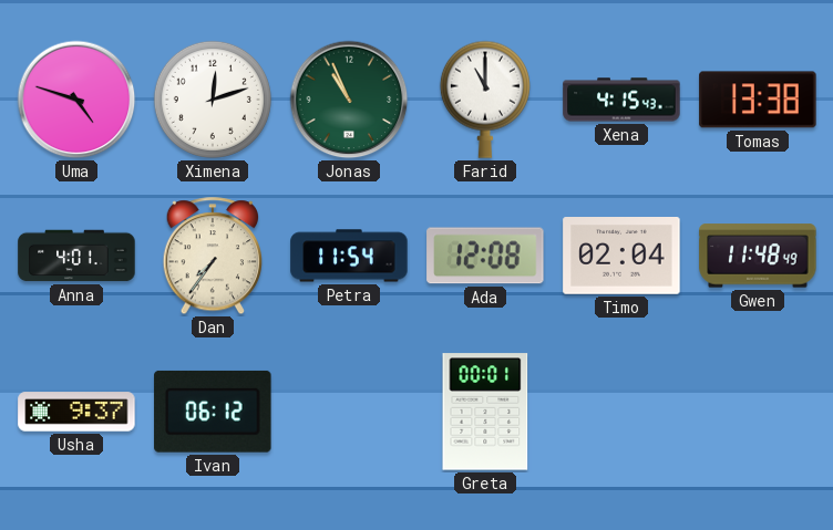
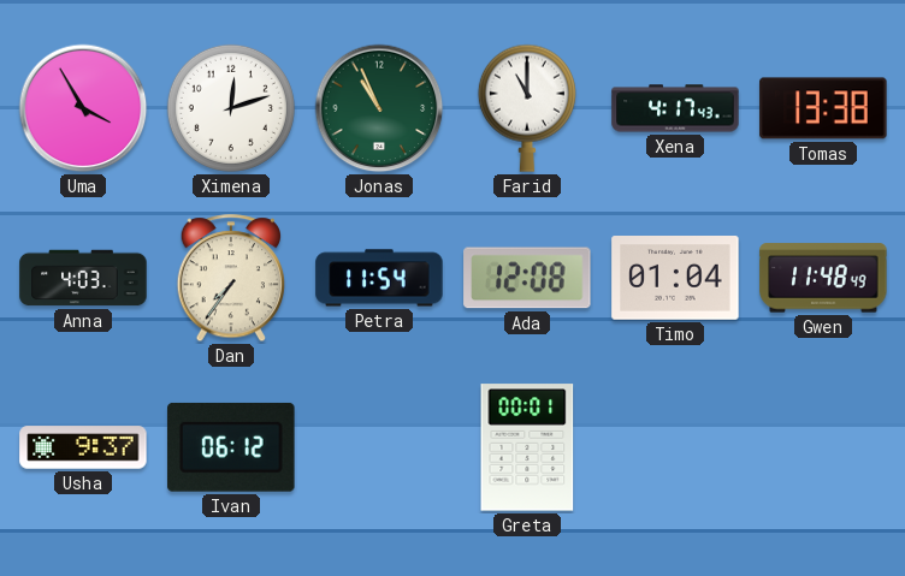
Uma: 4:48 -> 3:55
Xena: 4:15 -> 4:17
Anna: 4:01 -> 4:03
Timo: 02:04 -> 01:04
